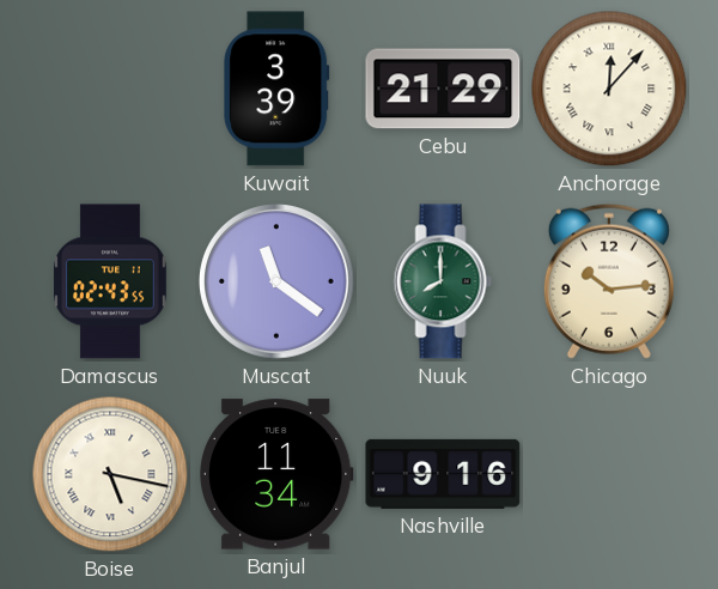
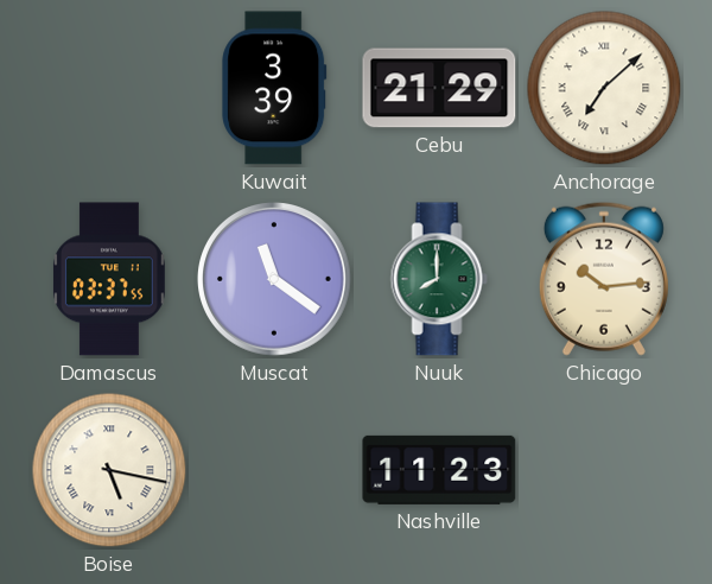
Anchorage: 12:07 -> 7:08
Damascus: 02:43 -> 03:37
Banjul: 11:34 -> none
Nashville: 9:16 -> 11:23
